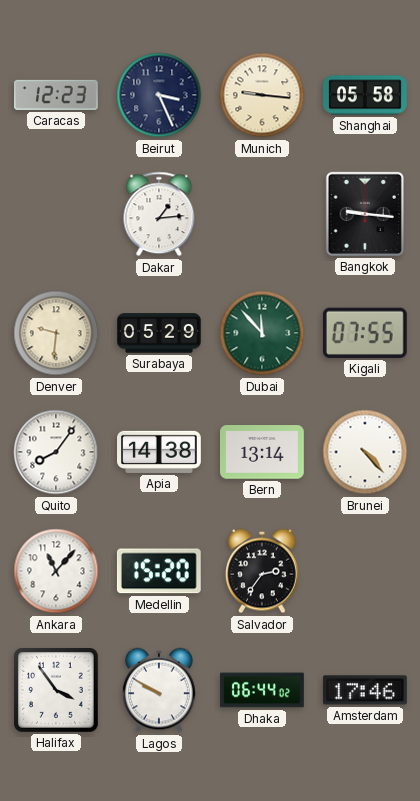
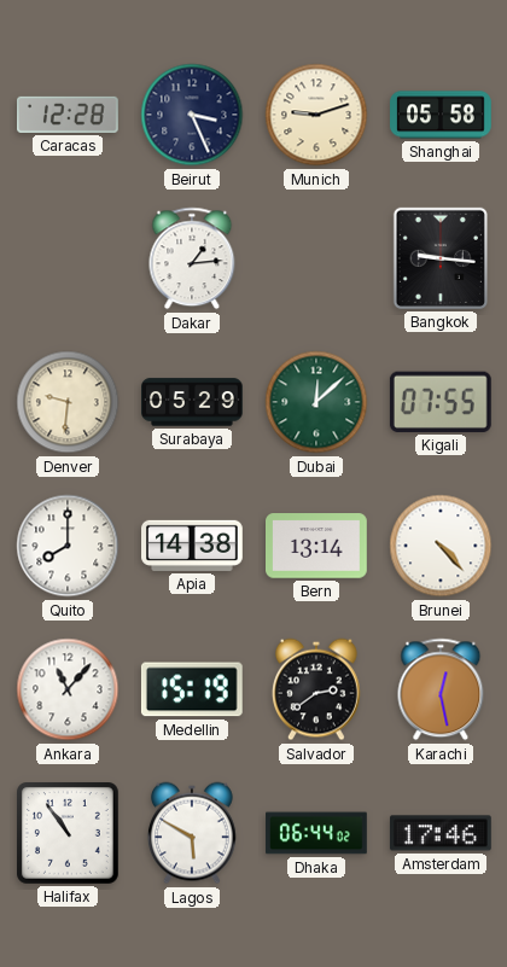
Caracas: 12:23 -> 12:28
Munich: 9:16 -> 9:12
Dubai: 11:53 -> 12:08
Quito: 8:06 -> 8:00
Medellin: 15:20 -> 15:19
Salvador: 2:36 -> 2:39
Karachi: none -> 12:28
Halifax: 3:54 -> 10:54
Lagos: 9:50 -> 5:50
